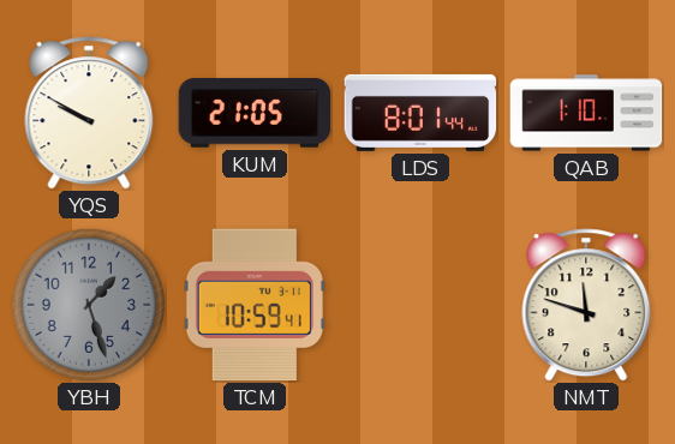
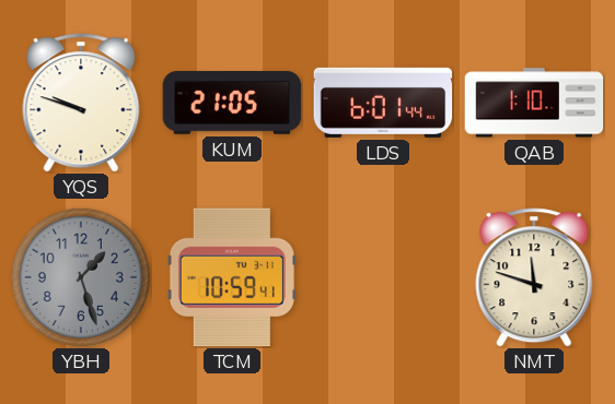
YQS: 9:50 -> 9:48
LDS: 8:01 -> 6:01
